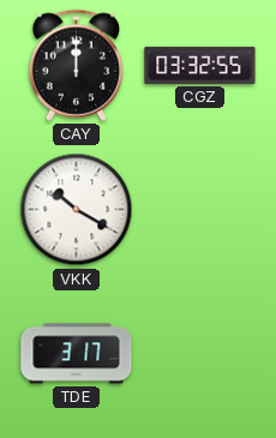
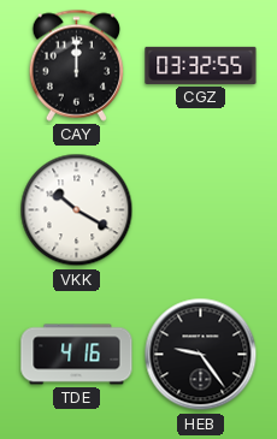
TDE: 3:17 -> 4:16
HEB: none -> 9:24
